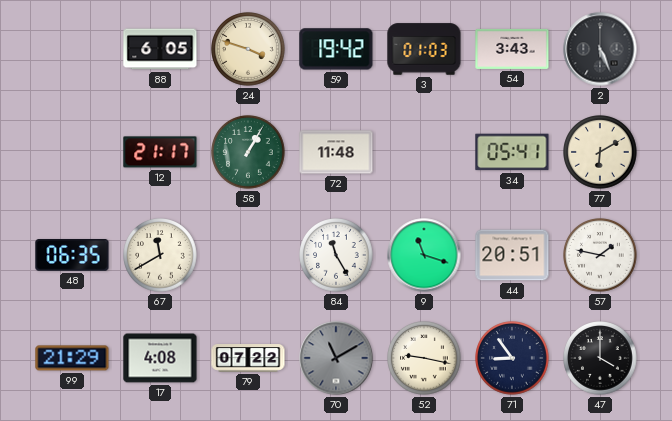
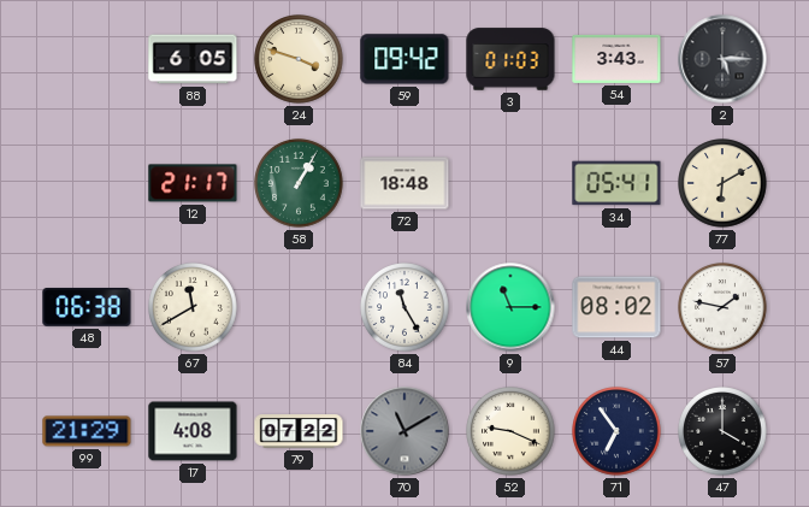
59: 19:42 -> 09:42
2: 5:26 -> 5:15
72: 11:48 -> 18:48
48: 06:35 -> 06:38
9: 11:18 -> 11:15
44: 20:51 -> 08:02
52: 9:17 -> 9:19
71: 8:54 -> 6:54
